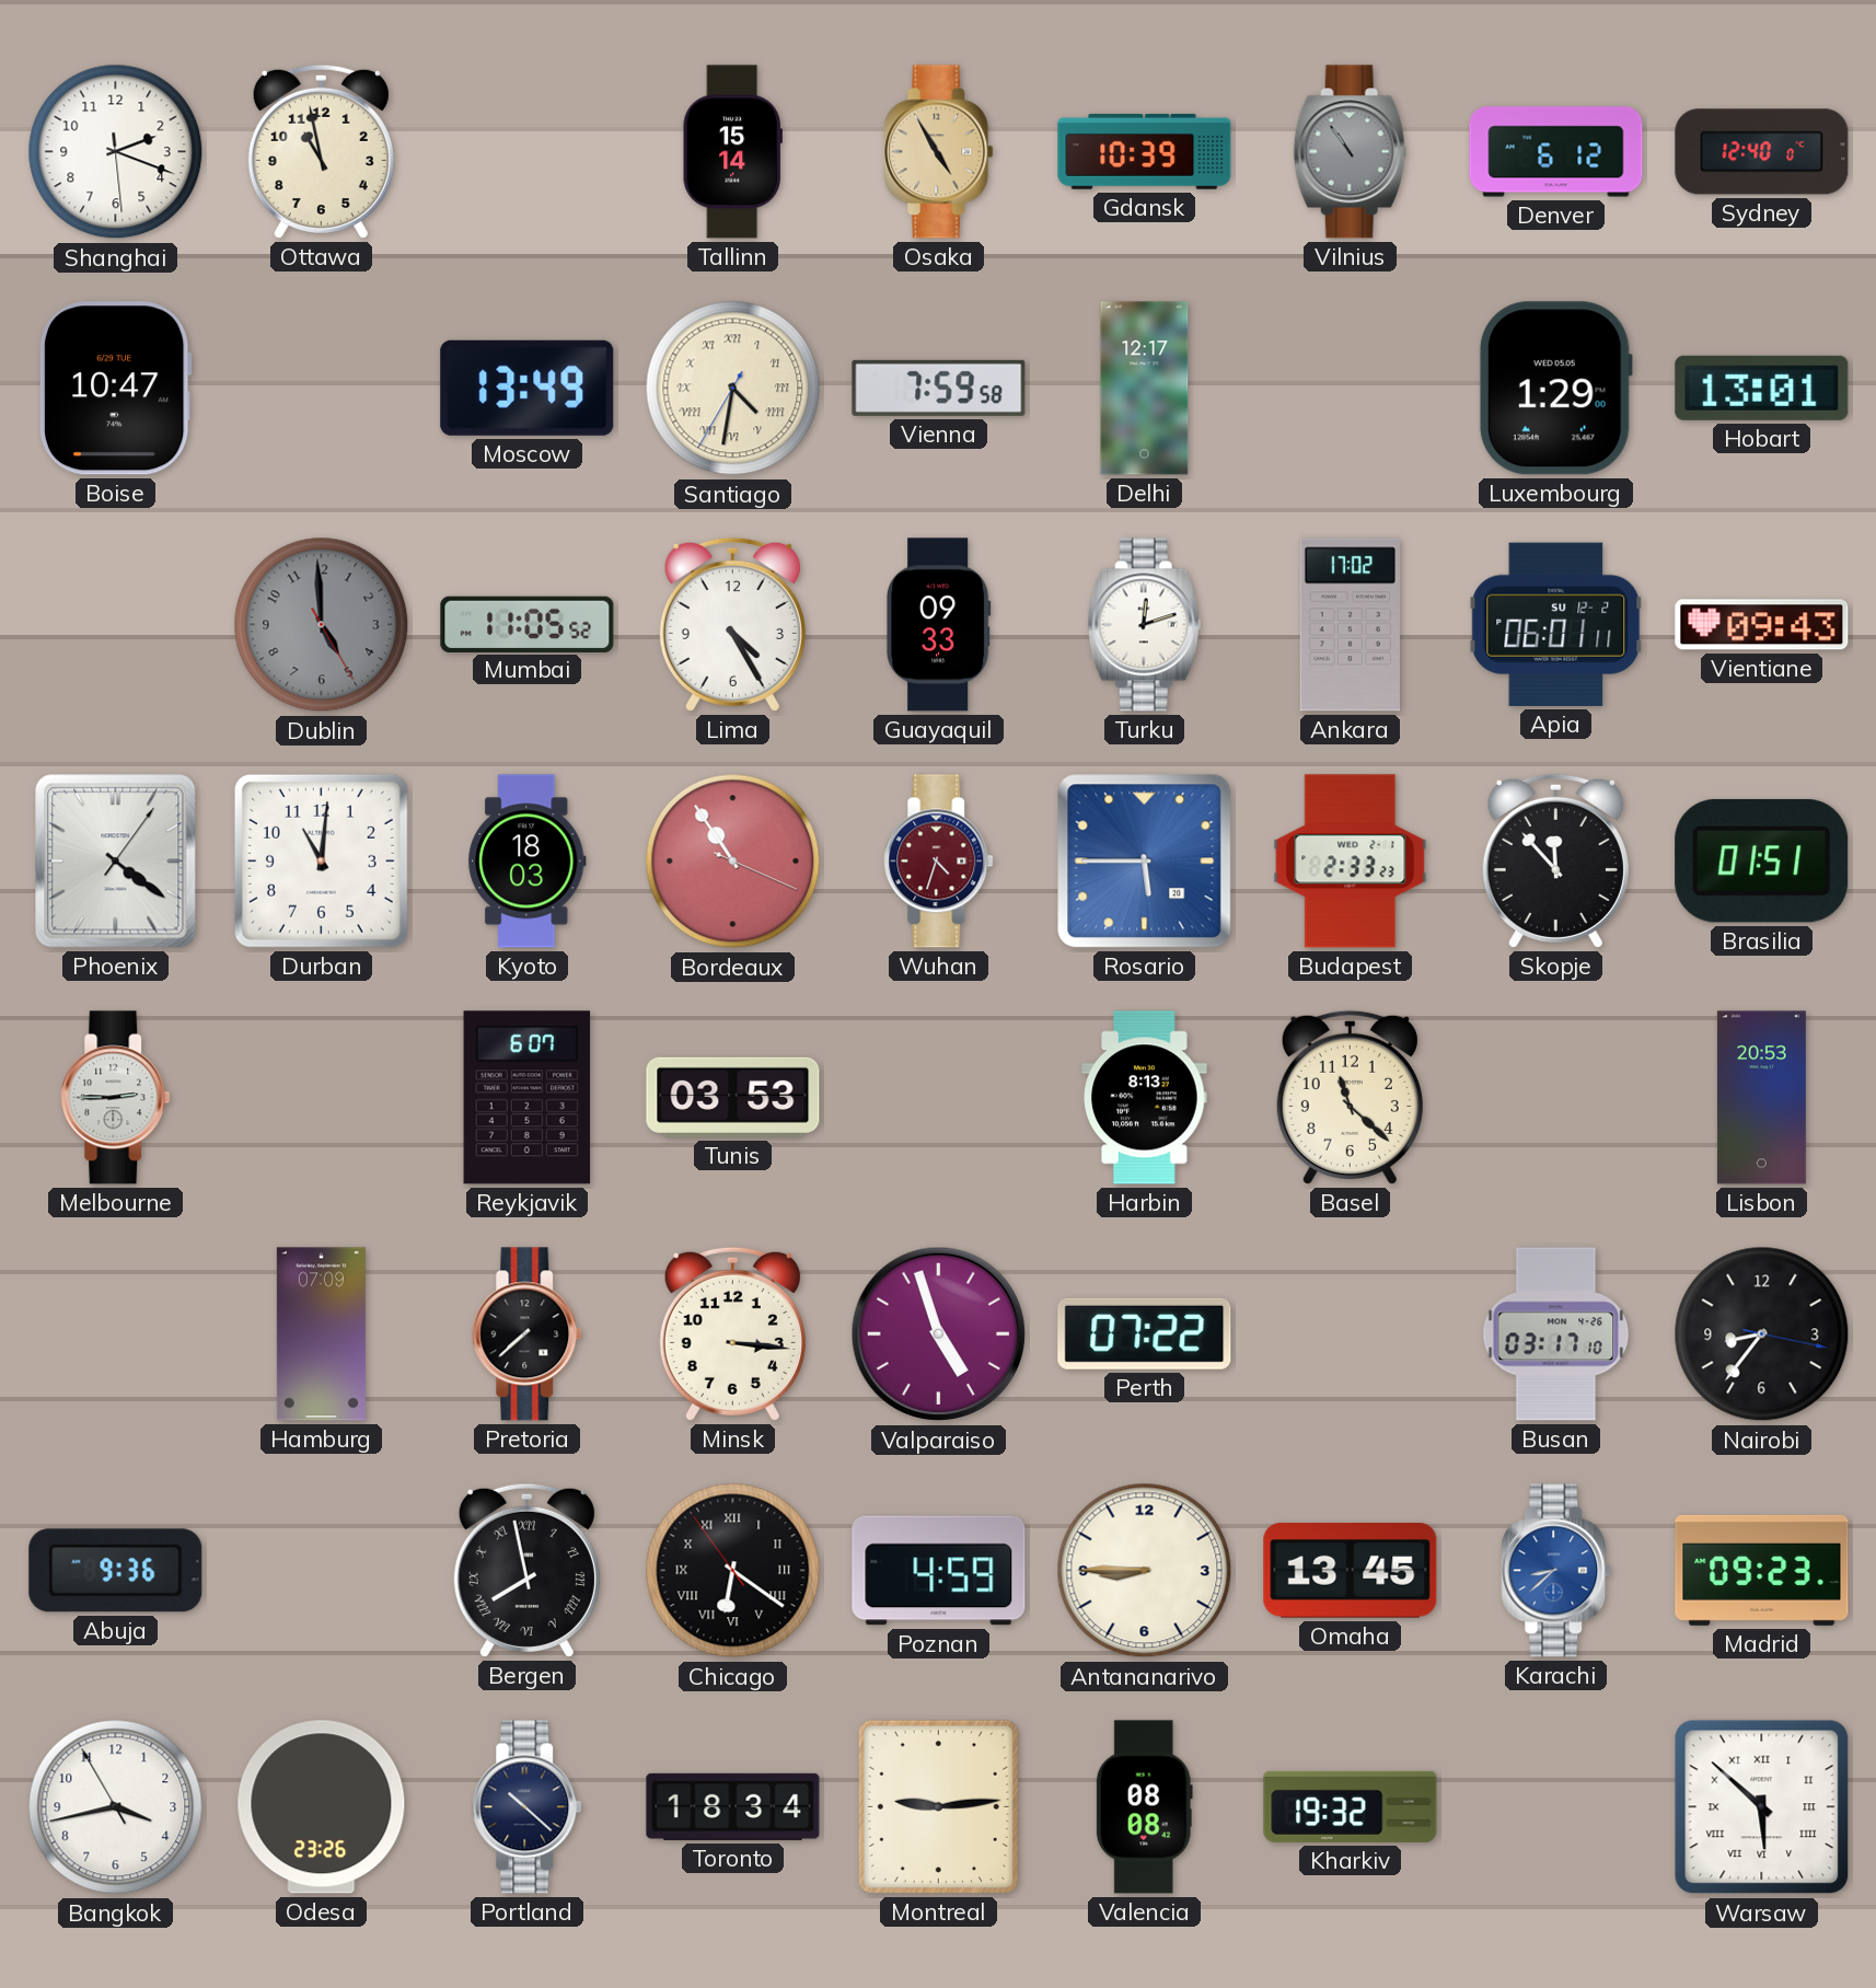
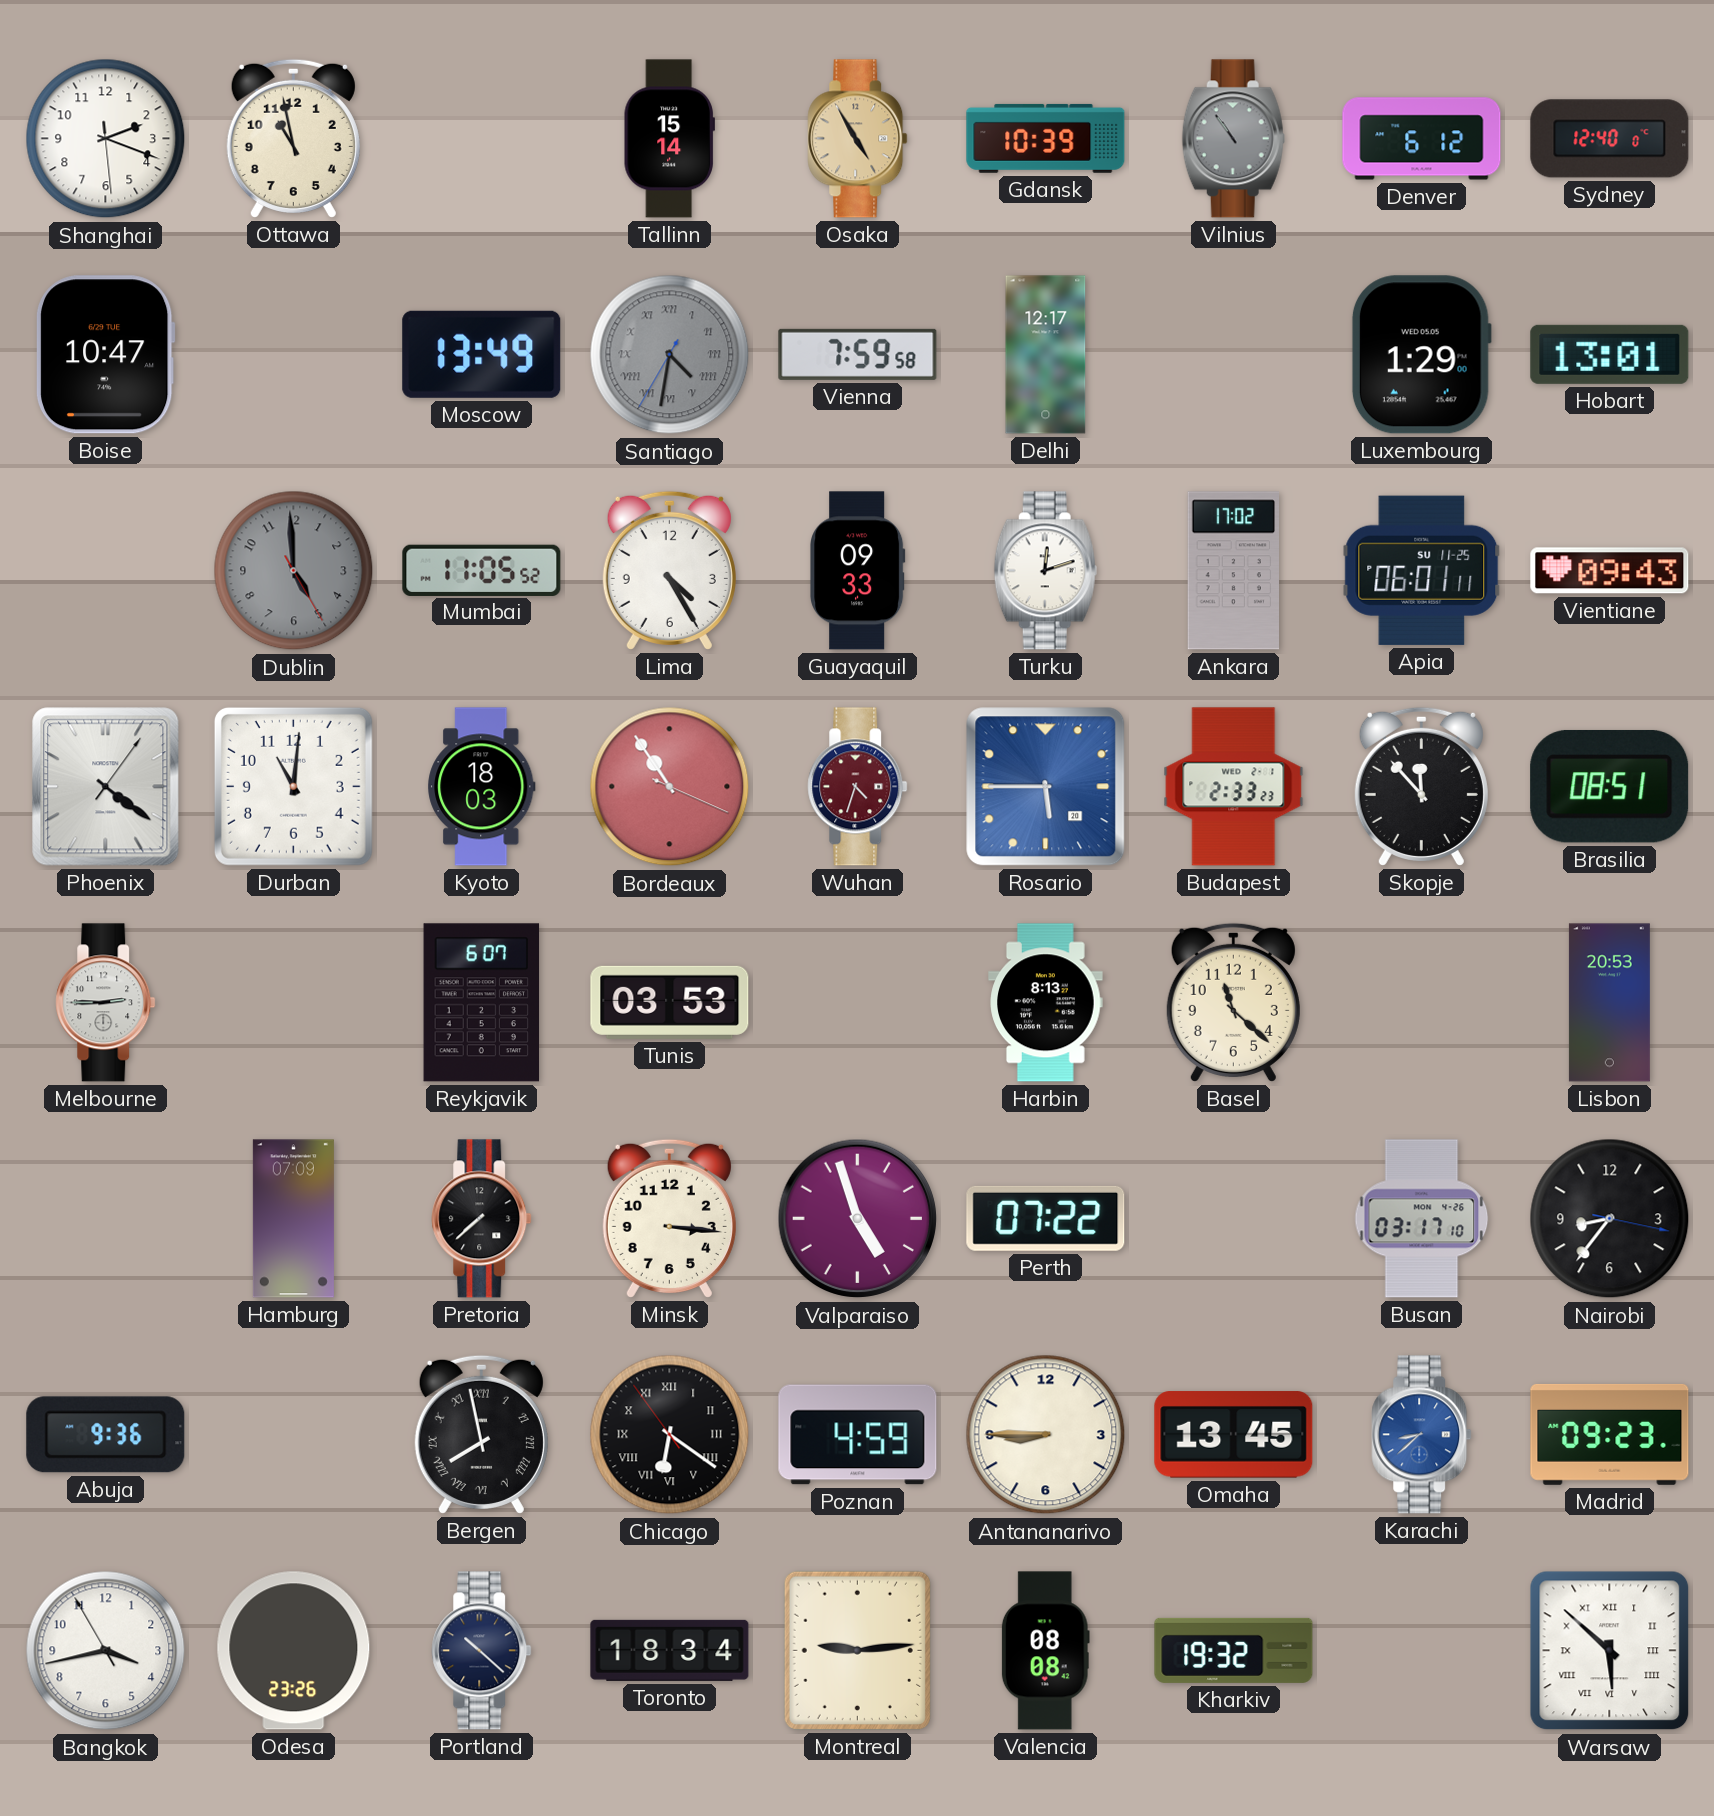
Santiago dial: cream -> grey
Apia date: SU 12-2 -> SU 11-25
Brasilia: 01:51 -> 08:51
